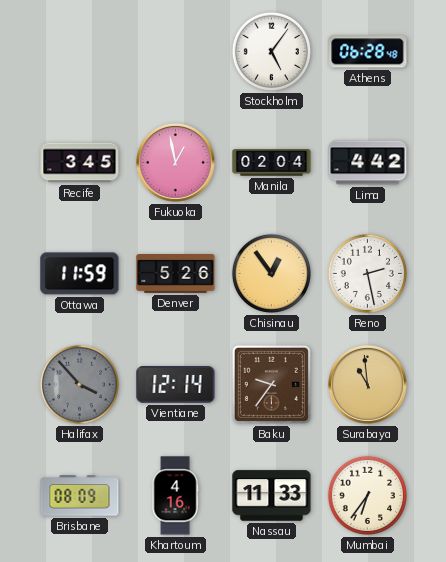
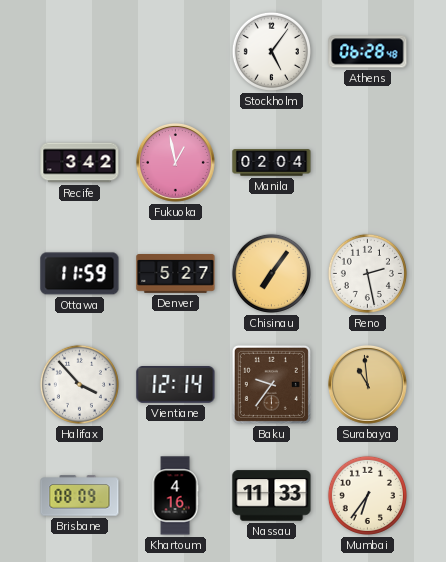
Recife: 3:45 -> 3:42
Lima: 4:42 -> none
Denver: 5:26 -> 5:27
Chisinau: 12:54 -> 7:06
Halifax dial: grey -> white
